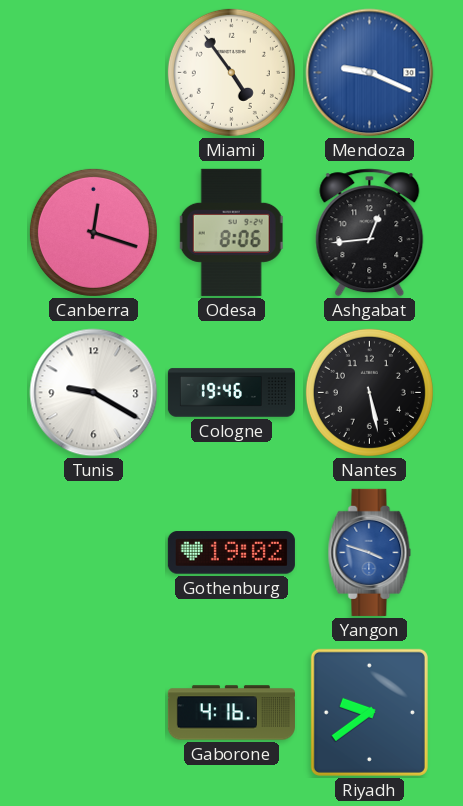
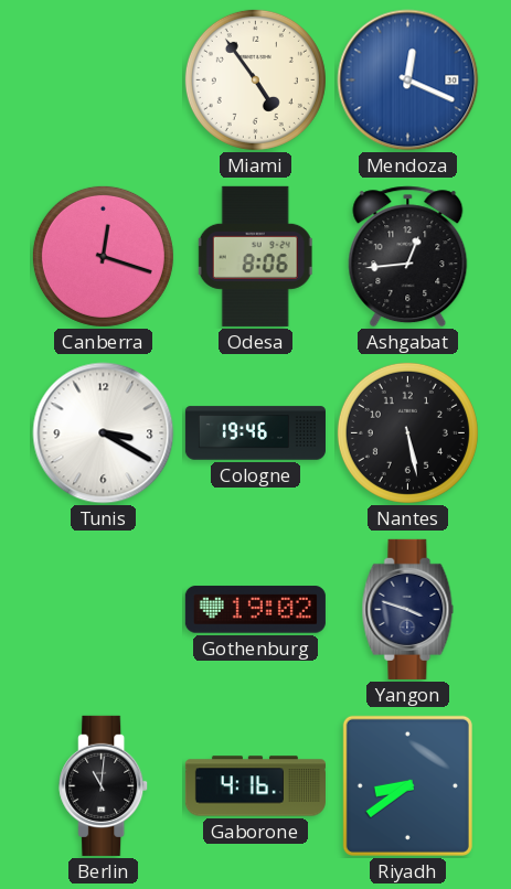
Mendoza: 9:19 -> 12:19
Tunis: 9:20 -> 3:20
Yangon dial: blue -> navy
Berlin: none -> 11:01
Riyadh: 9:39 -> 8:39
